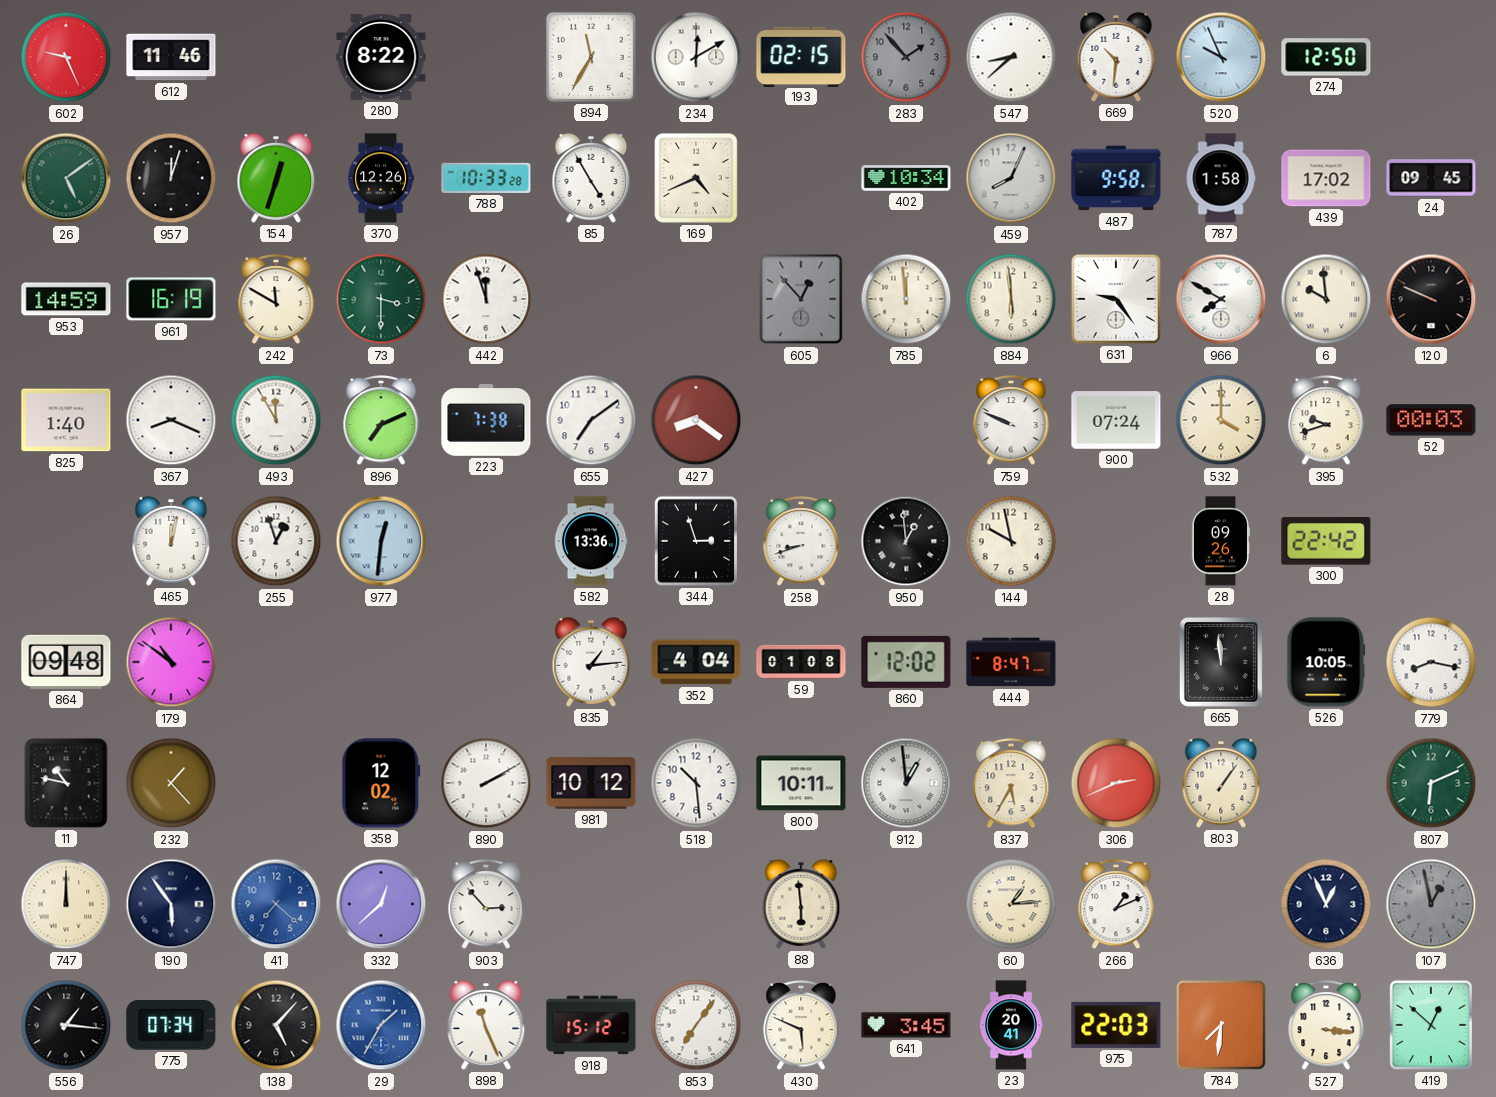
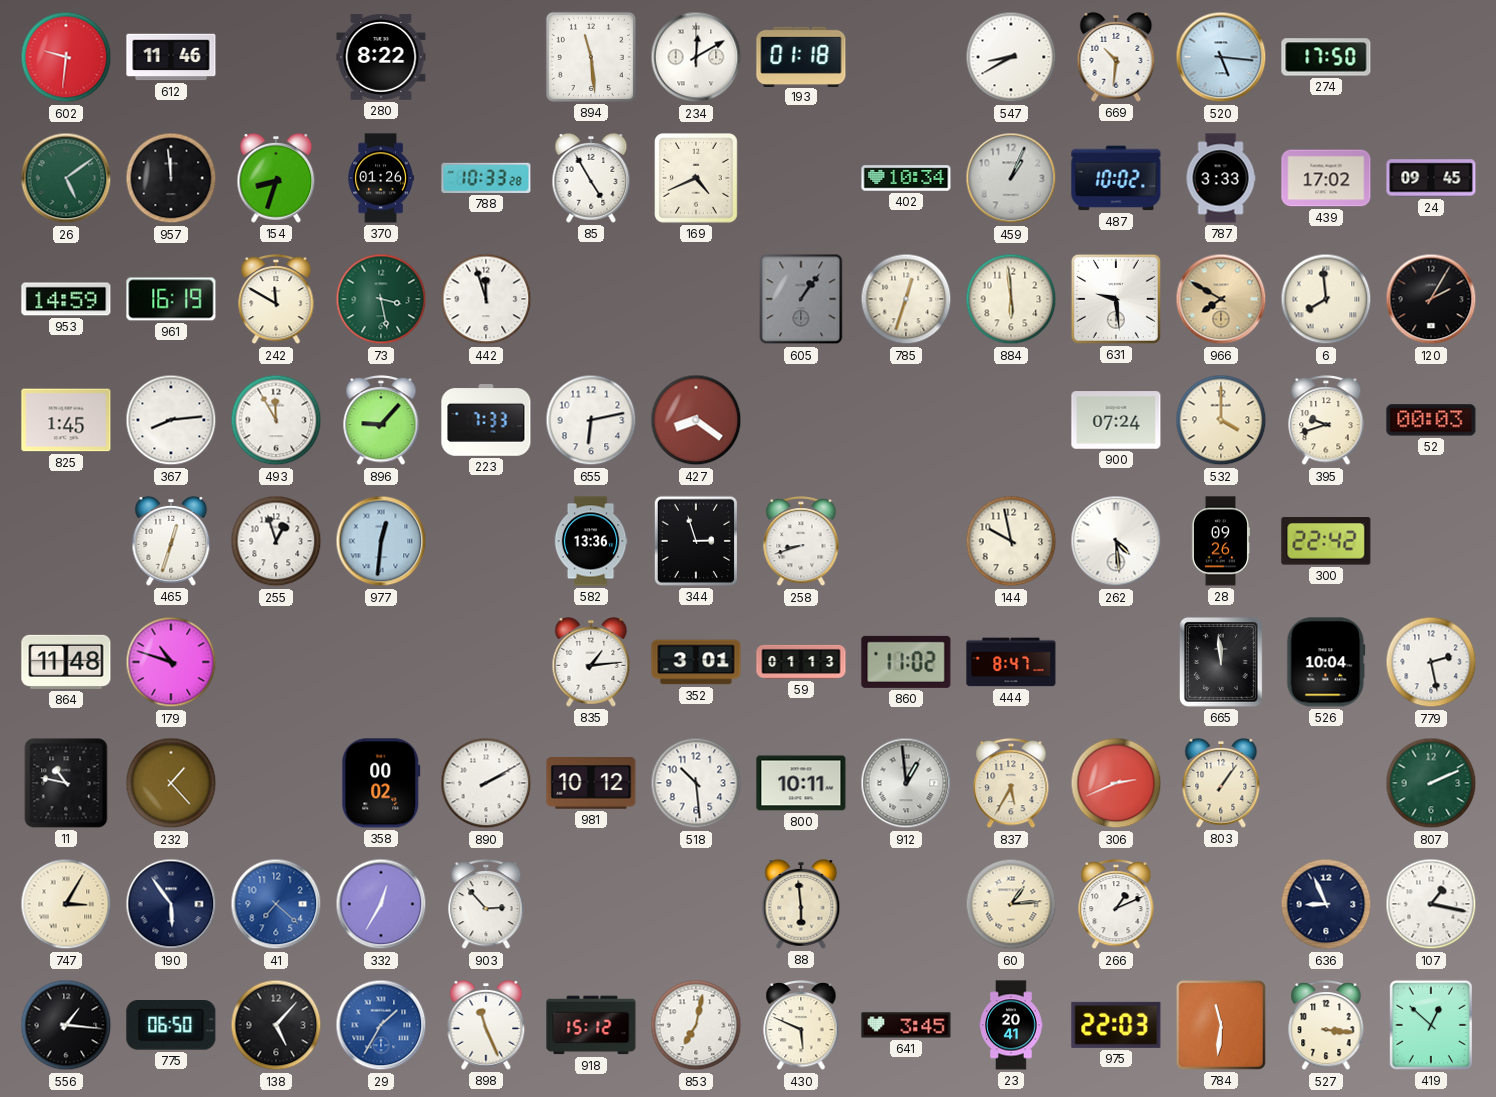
602: 9:26 -> 9:31
894: 11:35 -> 11:29
193: 02:15 -> 01:18
283: 1:53 -> none
547: 8:38 -> 8:40
520: 9:56 -> 5:16
274: 12:50 -> 17:50
957: 12:03 -> 11:59
154: 12:33 -> 8:33
370: 12:26 -> 01:26
459: 8:04 -> 1:04
487: 9:58 -> 10:02
787: 1:58 -> 3:33
73: 3:30 -> 3:28
605: 12:53 -> 1:06
785: 11:59 -> 12:33
631: 9:24 -> 9:29
966 dial: white -> champagne
6: 9:59 -> 7:59
120: 9:49 -> 2:05
825: 1:40 -> 1:45
367: 8:19 -> 8:14
896: 7:11 -> 9:07
223: 7:38 -> 7:33
655: 7:09 -> 6:13
759: 9:49 -> none
465: 12:02 -> 12:33
950: 12:59 -> none
262: none -> 4:29
864: 09:48 -> 11:48
179: 10:51 -> 10:48
352: 4:04 -> 3:01
59: 01:08 -> 01:13
860: 12:02 -> 11:02
526: 10:05 -> 10:04
779: 8:17 -> 2:28
358: 12:02 -> 00:02
807: 6:11 -> 2:11
747: 12:00 -> 3:05
332: 12:38 -> 12:35
636: 12:56 -> 8:56
107: 12:58 -> 1:17
107 dial: grey -> white
775: 07:34 -> 06:50
853: 7:06 -> 7:02
784: 7:31 -> 11:31
